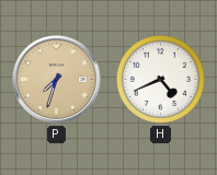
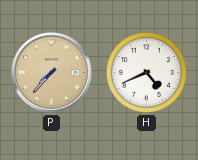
P: 7:33 -> 7:37
